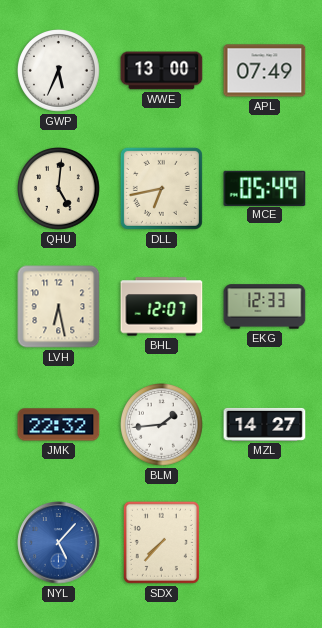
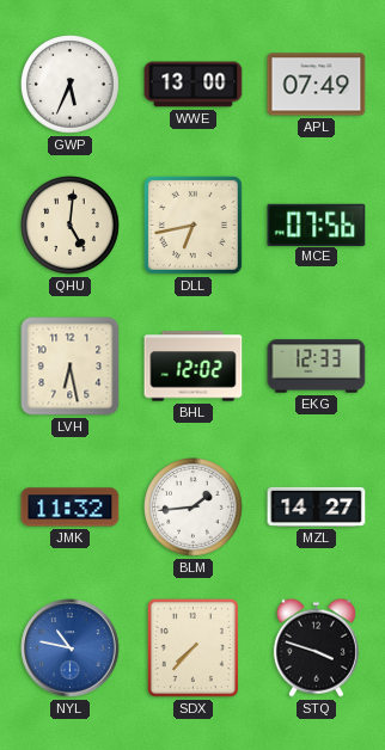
MCE: 05:49 -> 07:56
BHL: 12:07 -> 12:02
JMK: 22:32 -> 11:32
NYL: 5:07 -> 10:47
STQ: none -> 3:48
